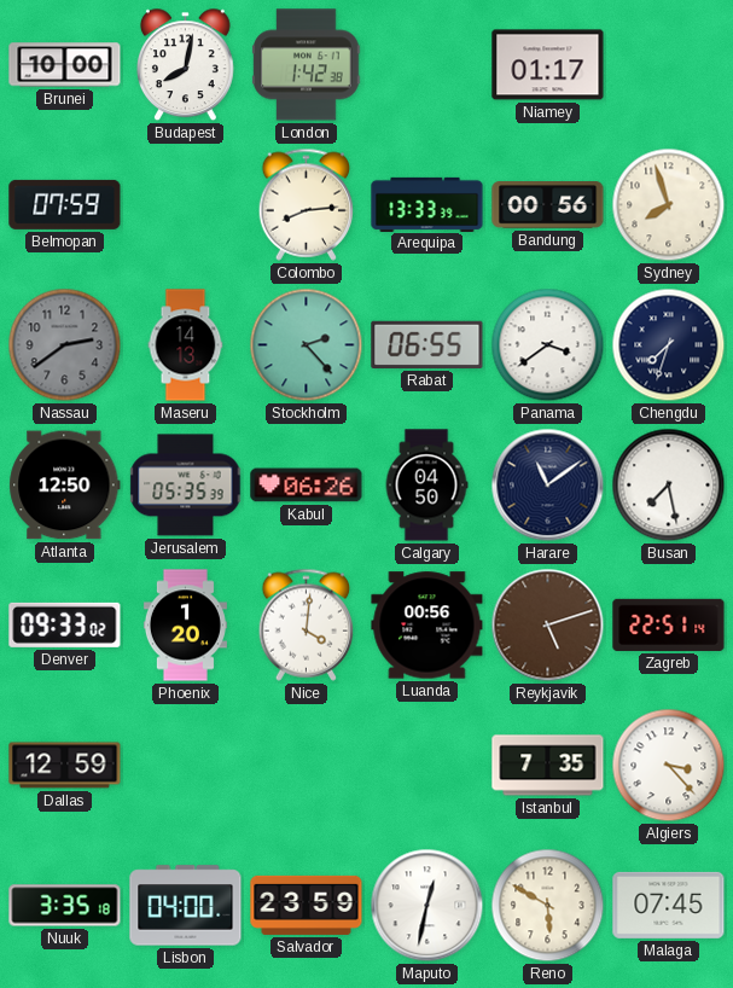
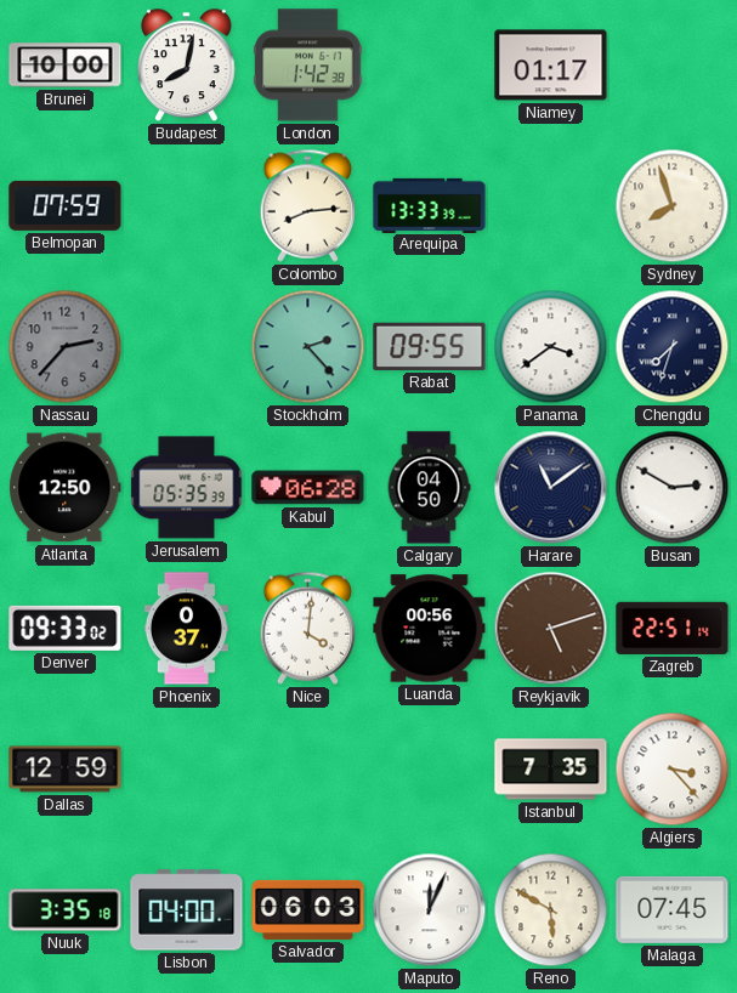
Bandung: 00:56 -> none
Nassau: 2:39 -> 2:37
Maseru: 14:13 -> none
Rabat: 06:55 -> 09:55
Kabul: 06:26 -> 06:28
Busan: 7:28 -> 2:50
Phoenix: 1:20 -> 0:37
Salvador: 23:59 -> 06:03
Maputo: 12:32 -> 12:04
